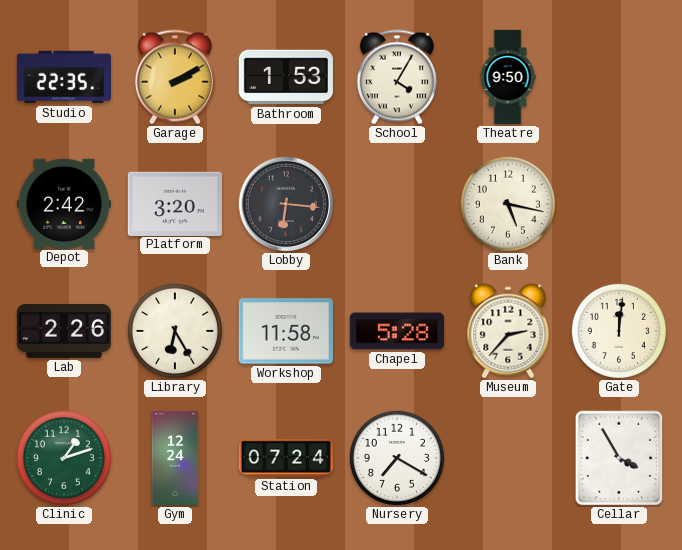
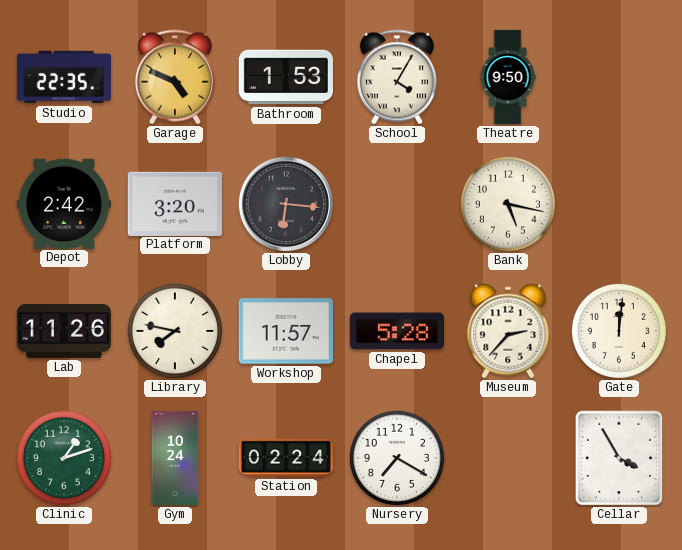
Garage: 2:10 -> 4:49
Lab: 2:26 -> 11:26
Library: 6:25 -> 7:47
Workshop: 11:58 -> 11:57
Gym: 12:24 -> 10:24
Station: 07:24 -> 02:24
